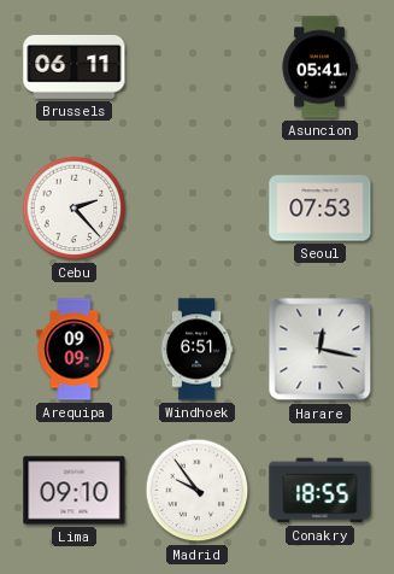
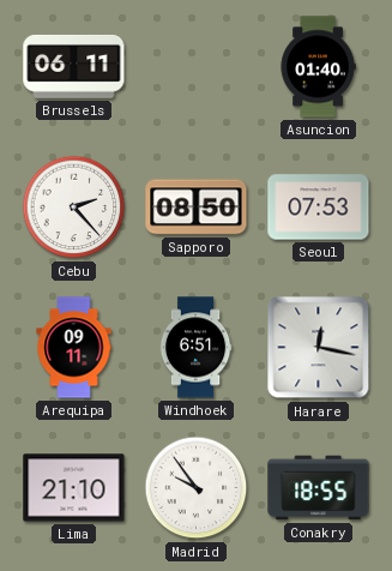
Asuncion: 05:41 -> 01:40
Sapporo: none -> 08:50
Arequipa: 09:09 -> 09:11
Lima: 09:10 -> 21:10
